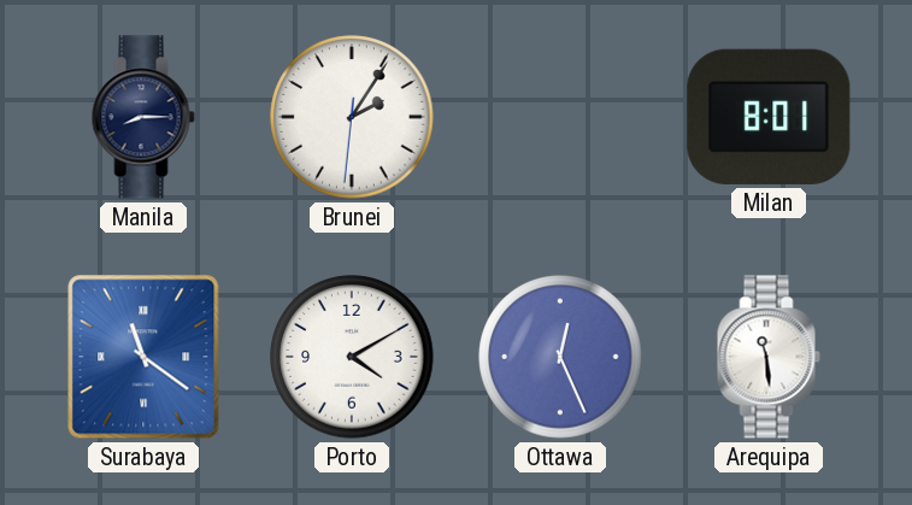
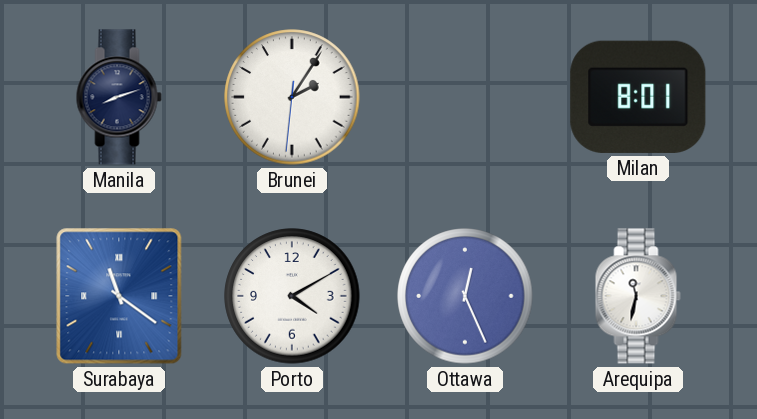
Manila: 8:15 -> 8:12
Arequipa: 11:29 -> 11:32
